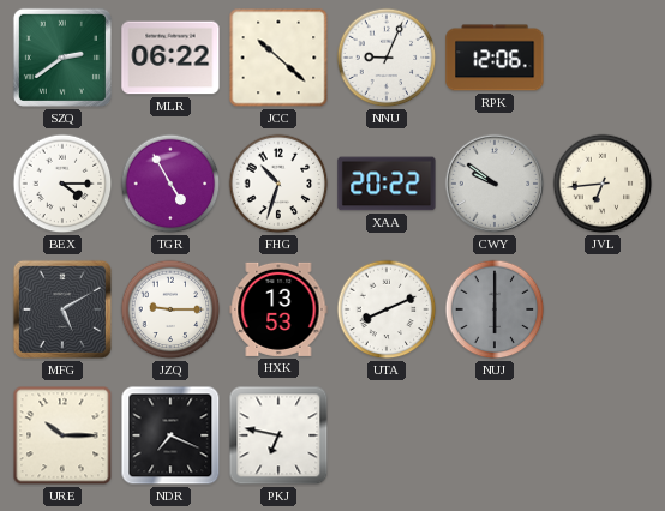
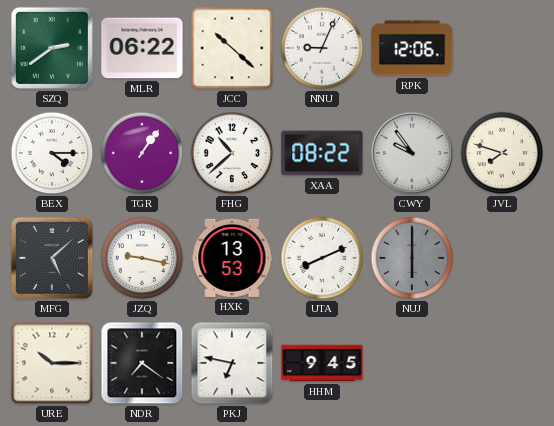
TGR: 4:55 -> 1:06
FHG: 10:33 -> 10:38
XAA: 20:22 -> 08:22
CWY: 9:51 -> 9:54
JVL: 6:44 -> 7:48
MFG: 5:10 -> 5:08
JZQ: 9:15 -> 9:17
NDR: 7:19 -> 7:21
HHM: none -> 9:45
